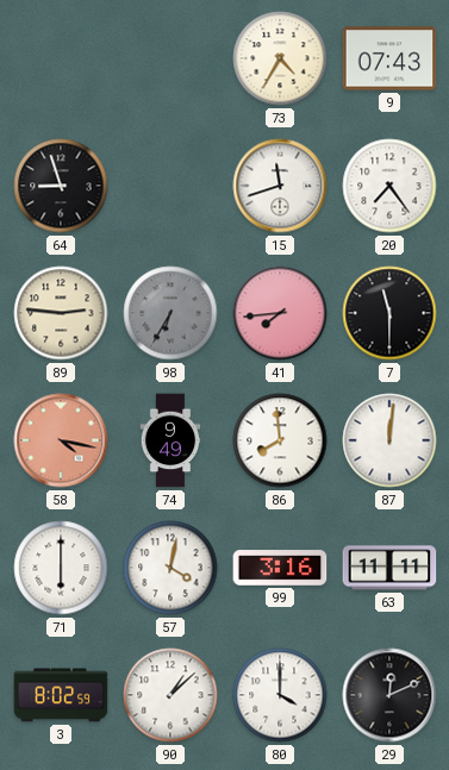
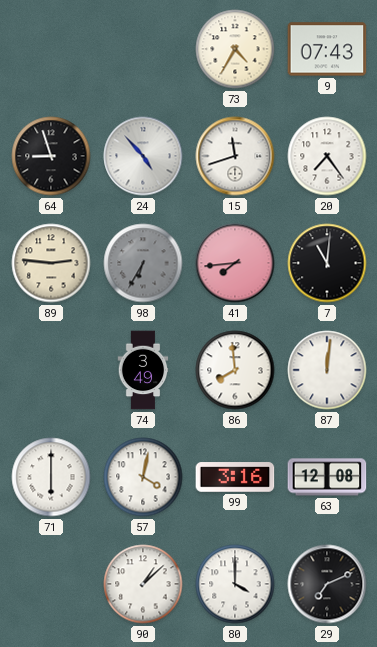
24: none -> 4:53
7: 11:30 -> 11:01
58: 4:17 -> none
74: 9:49 -> 3:49
63: 11:11 -> 12:08
3: 8:02 -> none
29: 12:11 -> 7:11
